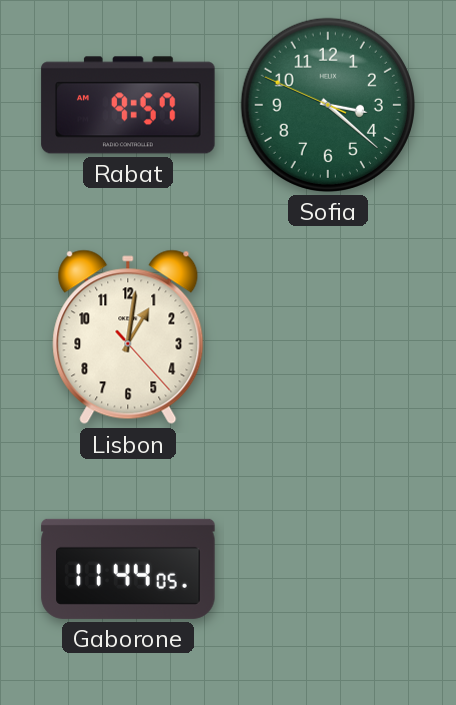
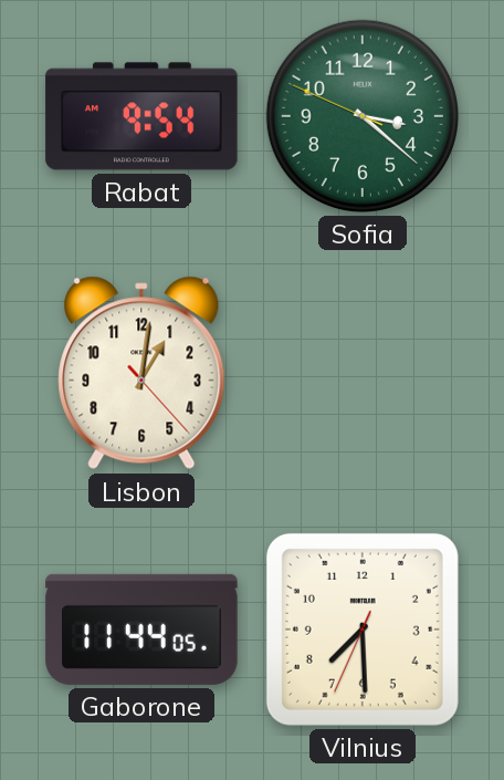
Rabat: 9:57 -> 9:54
Vilnius: none -> 7:29
